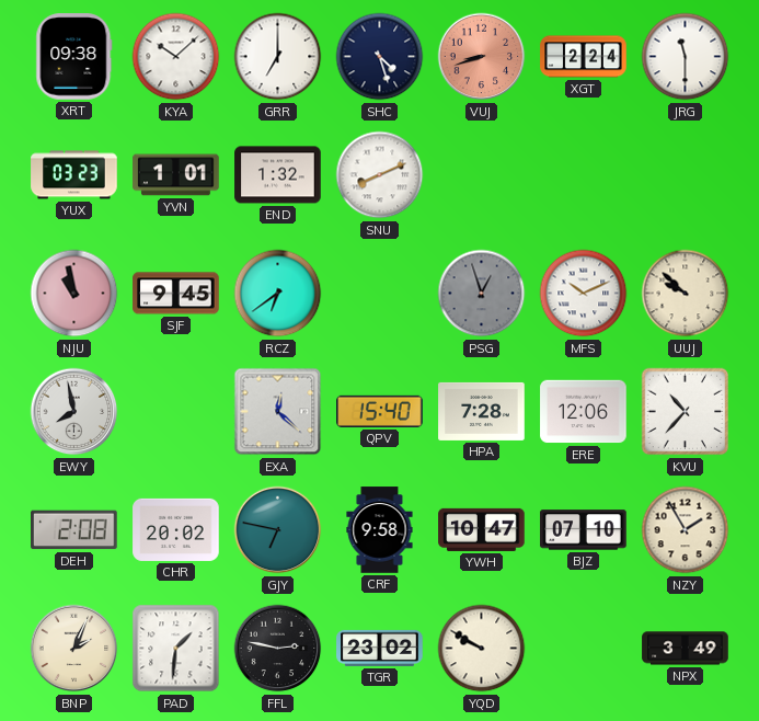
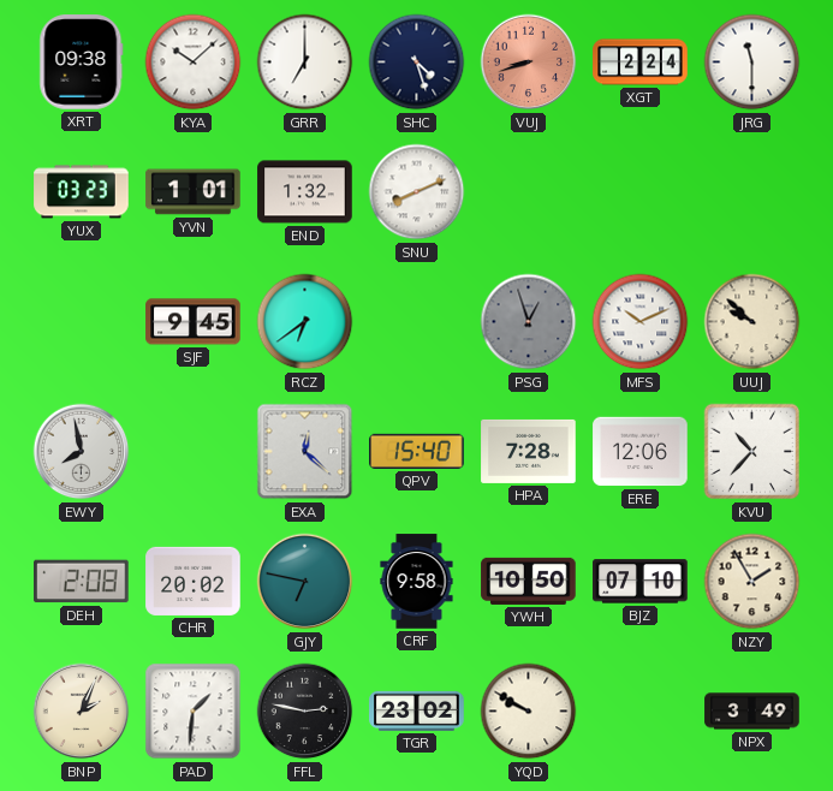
NJU: 10:58 -> none
YWH: 10:47 -> 10:50
